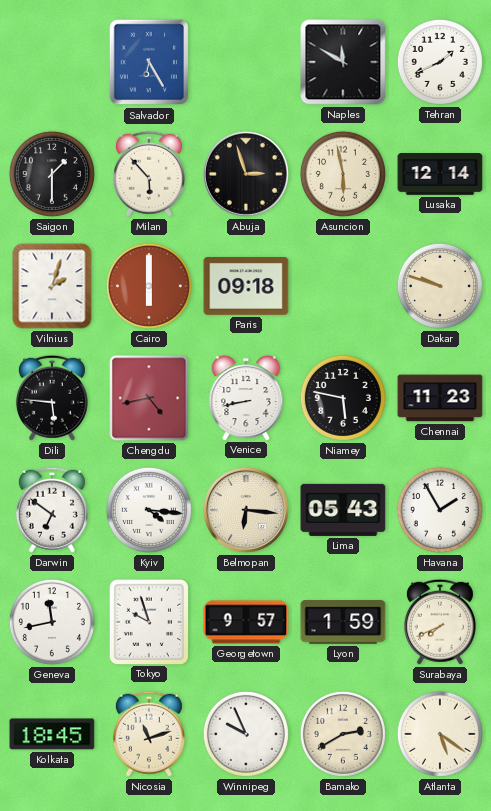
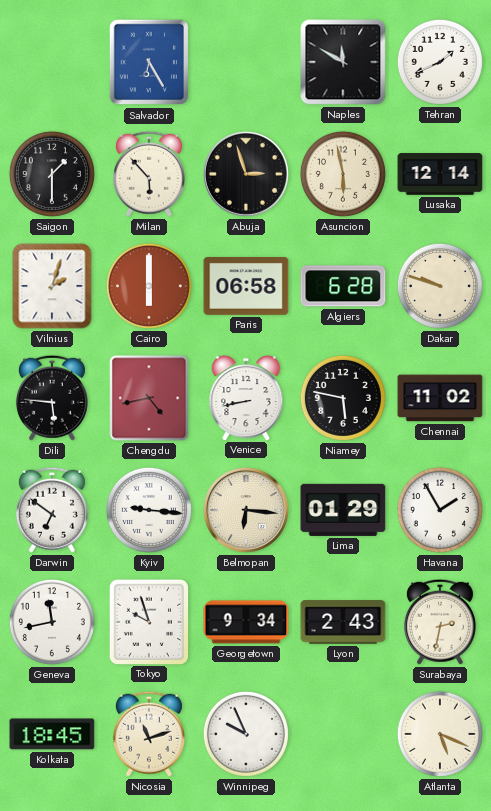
Paris: 09:18 -> 06:58
Algiers: none -> 6:28
Chennai: 11:23 -> 11:02
Kyiv: 4:16 -> 9:16
Lima: 05:43 -> 01:29
Georgetown: 9:57 -> 9:34
Lyon: 1:59 -> 2:43
Surabaya: 7:41 -> 2:32
Bamako: 2:40 -> none
Atlanta: 5:21 -> 5:19
